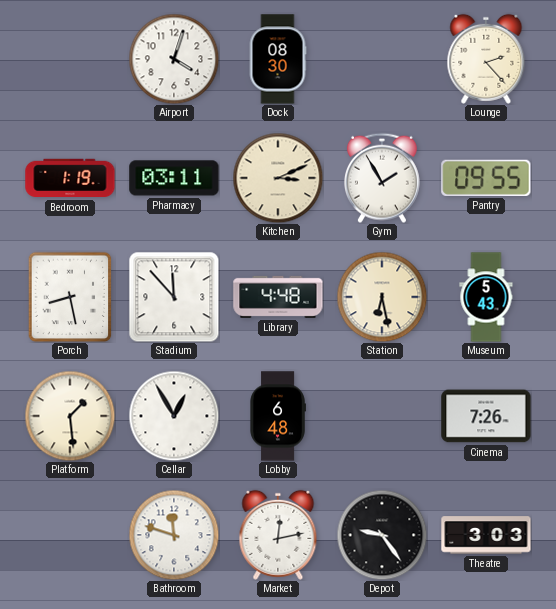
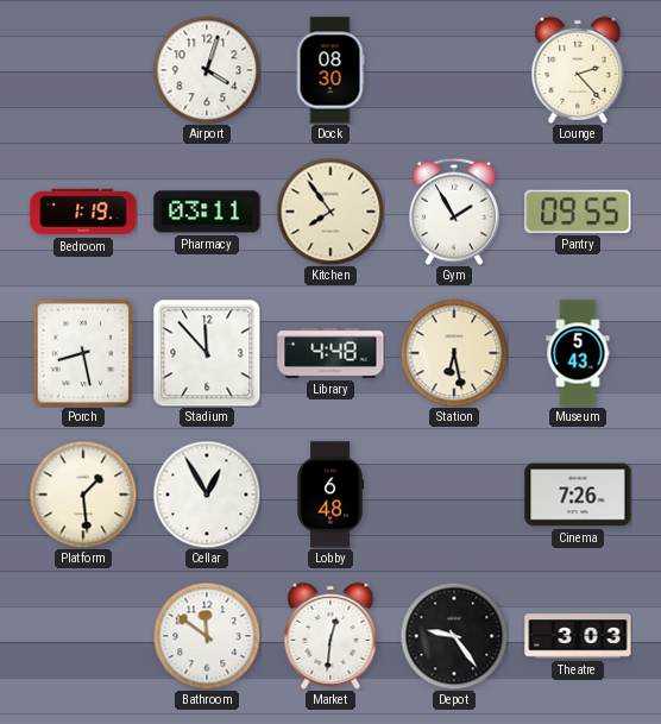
Kitchen: 3:11 -> 7:54
Bathroom: 11:48 -> 11:51
Market: 12:13 -> 12:31
